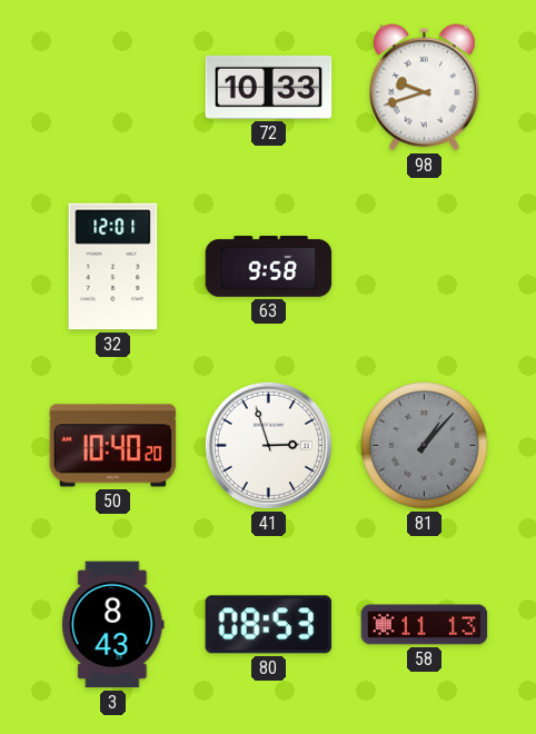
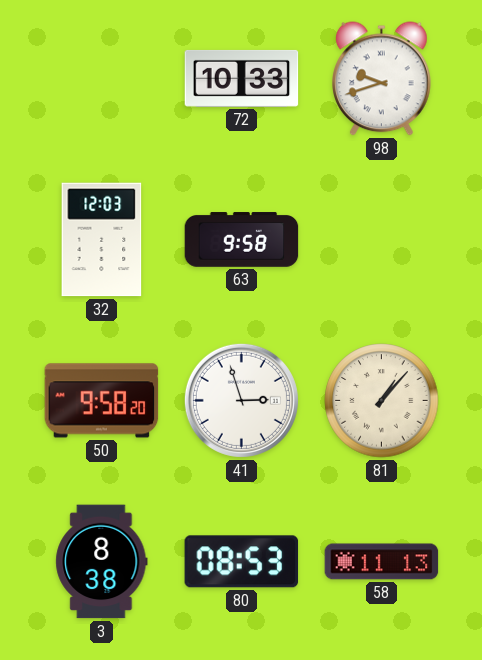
32: 12:01 -> 12:03
50: 10:40 -> 9:58
81 dial: grey -> cream
3: 8:43 -> 8:38
